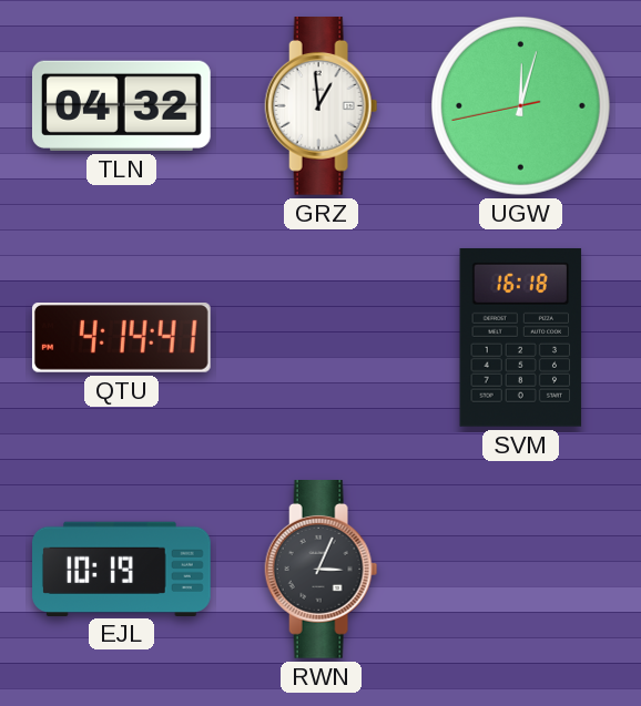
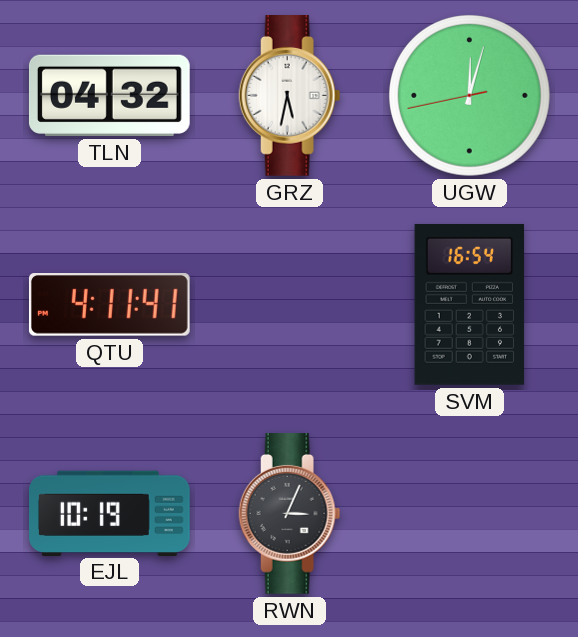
GRZ: 12:59 -> 5:32
QTU: 4:14 -> 4:11
SVM: 16:18 -> 16:54
